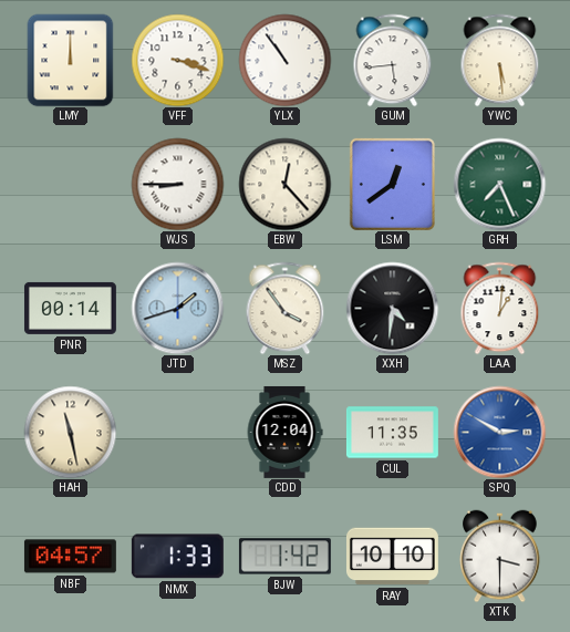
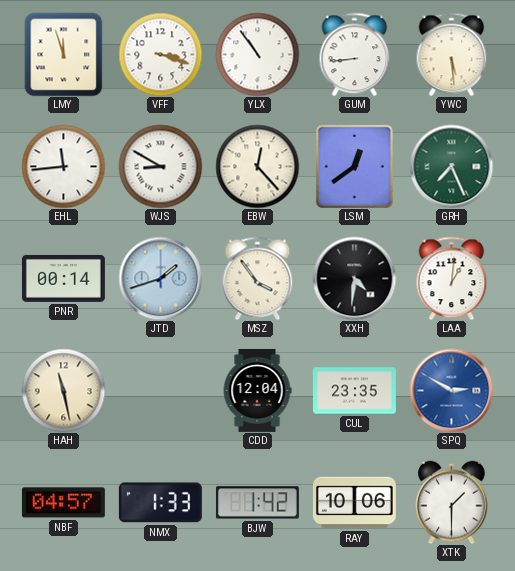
LMY: 12:00 -> 11:57
GUM: 5:44 -> 8:44
EHL: none -> 11:44
WJS: 8:45 -> 8:50
CUL: 11:35 -> 23:35
RAY: 10:10 -> 10:06
XTK: 3:30 -> 1:30
